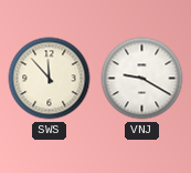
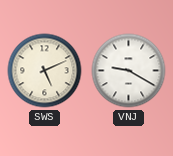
SWS: 11:53 -> 5:11
